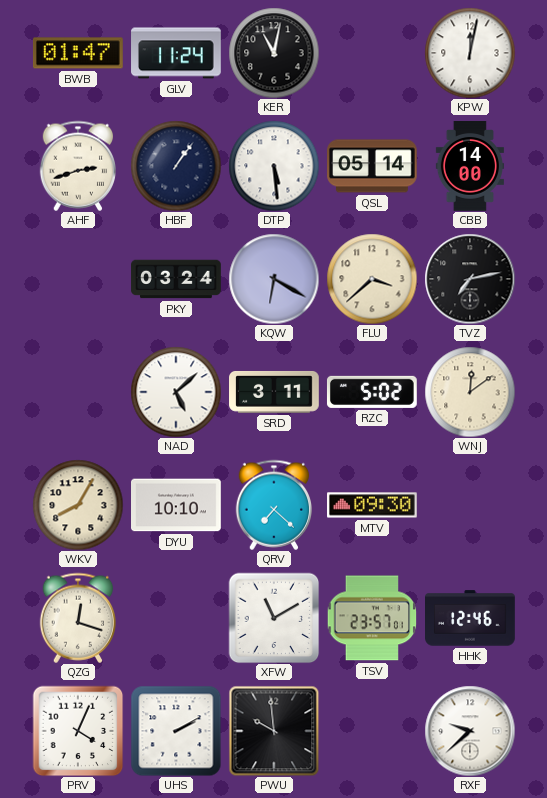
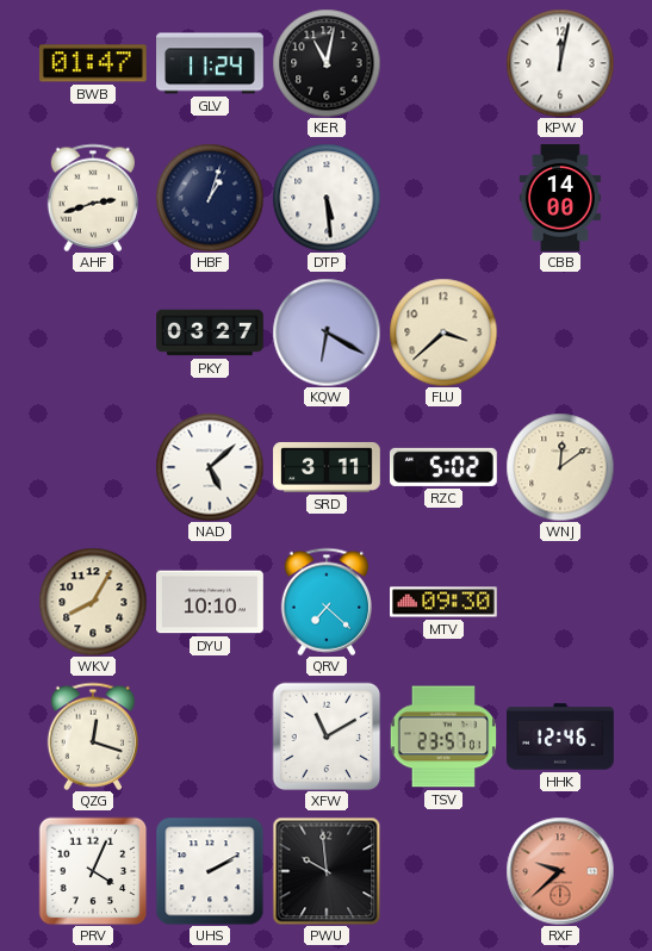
HBF: 1:06 -> 1:03
QSL: 05:14 -> none
PKY: 03:24 -> 03:27
TVZ: 7:13 -> none
RXF dial: white -> salmon
